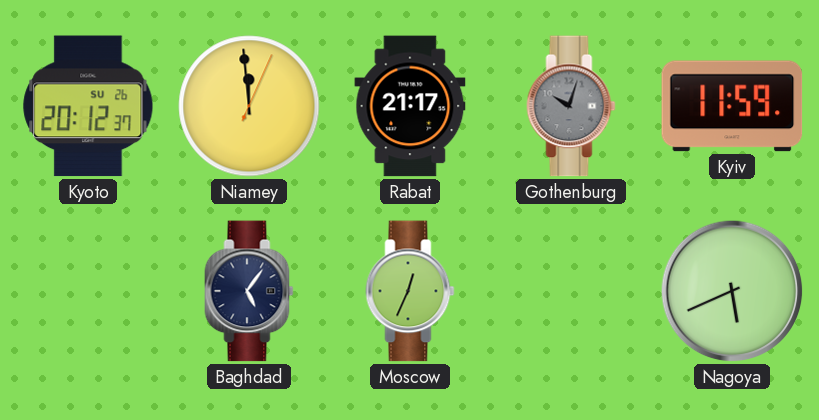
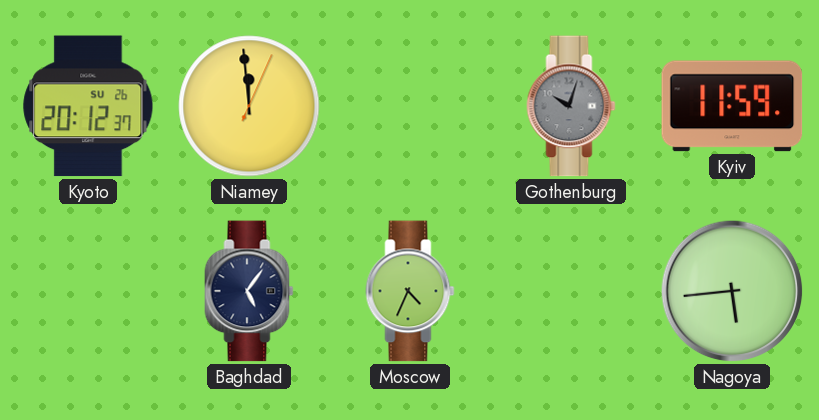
Rabat: 21:17 -> none
Moscow: 12:34 -> 4:34
Nagoya: 5:41 -> 5:44
